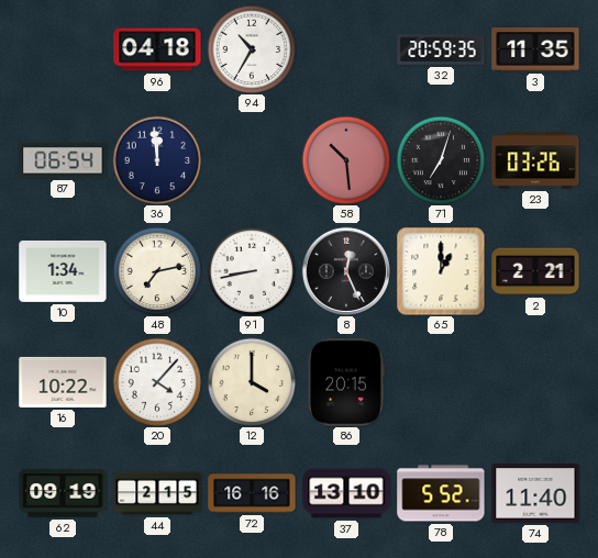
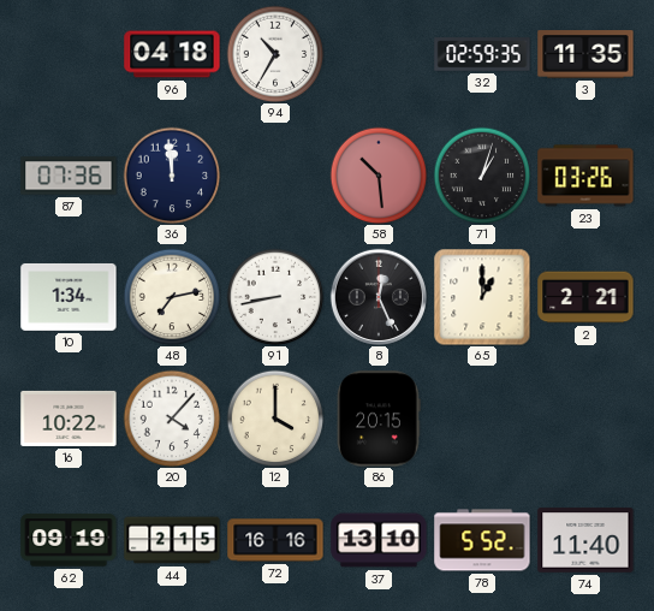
32: 20:59 -> 02:59
87: 06:54 -> 07:36
71: 7:03 -> 1:03
